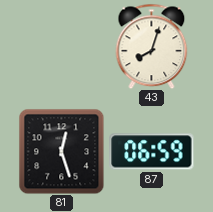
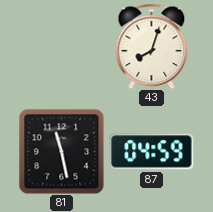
81: 12:27 -> 11:28
87: 06:59 -> 04:59
